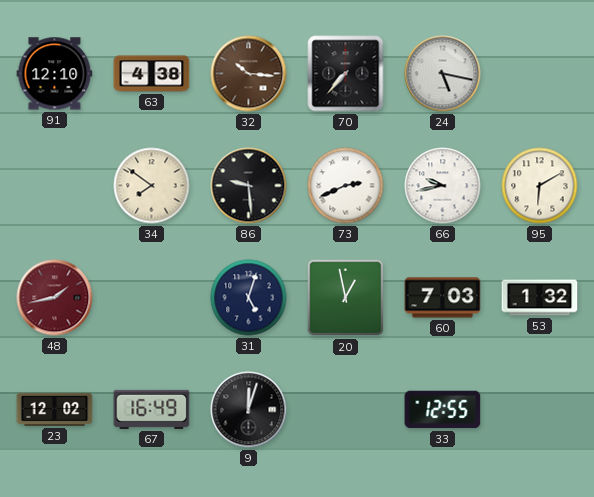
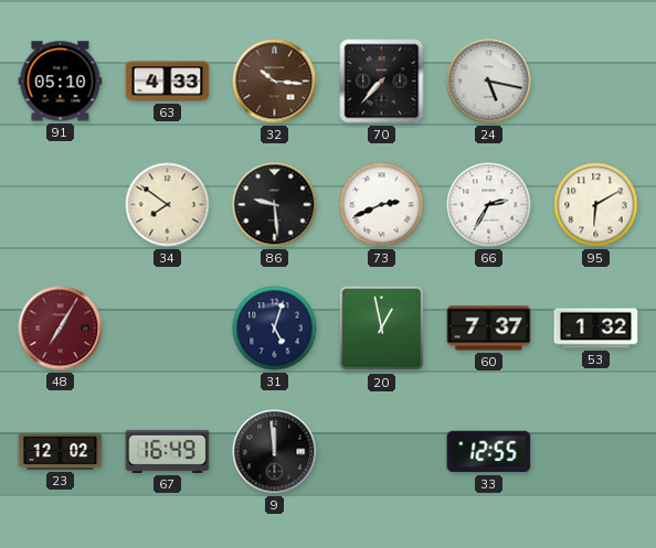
91: 12:10 -> 05:10
63: 4:38 -> 4:33
66: 9:43 -> 2:35
48: 1:43 -> 7:05
60: 7:03 -> 7:37
9: 12:03 -> 11:59
